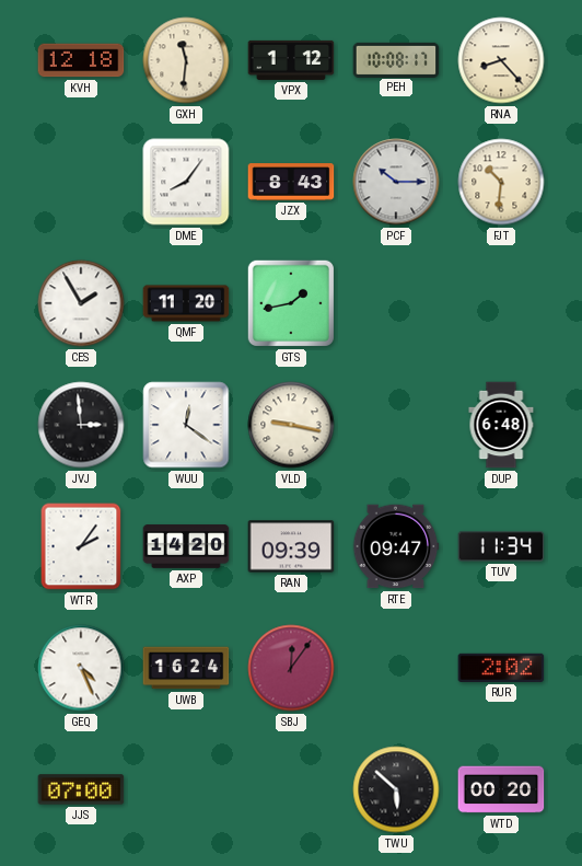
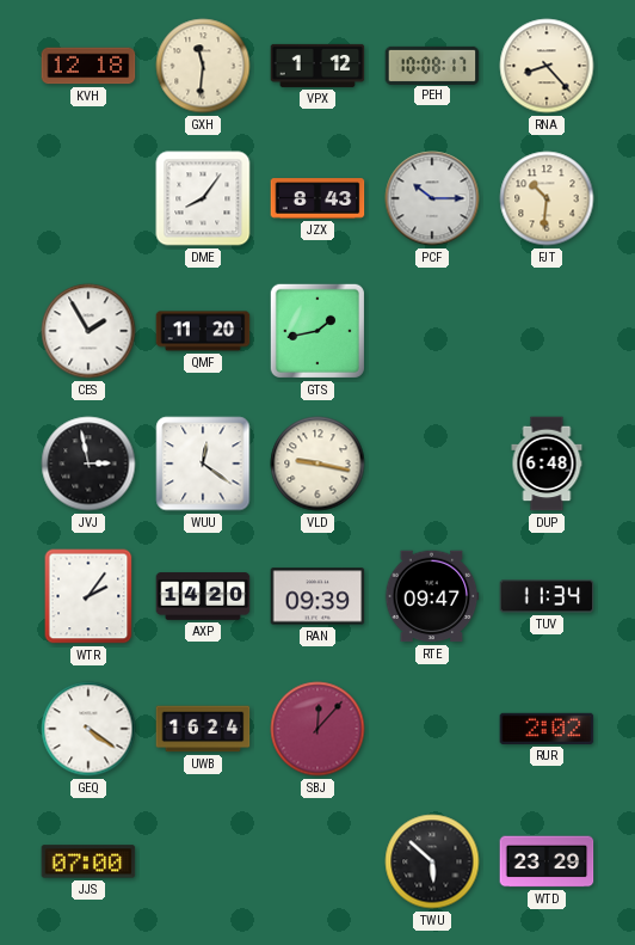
JVJ: 2:59 -> 2:58
GEQ: 4:26 -> 4:21
SBJ: 12:06 -> 12:07
WTD: 00:20 -> 23:29
